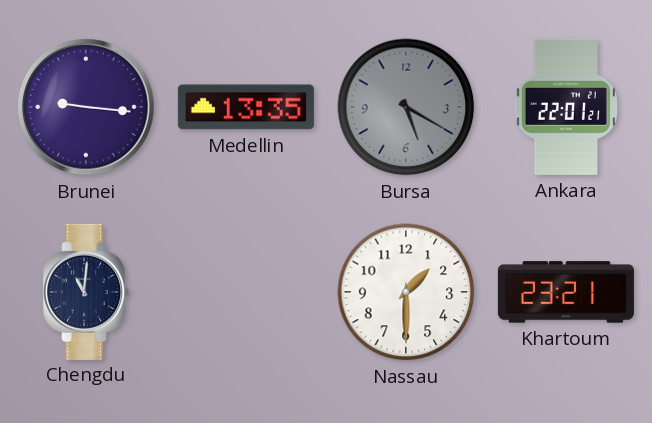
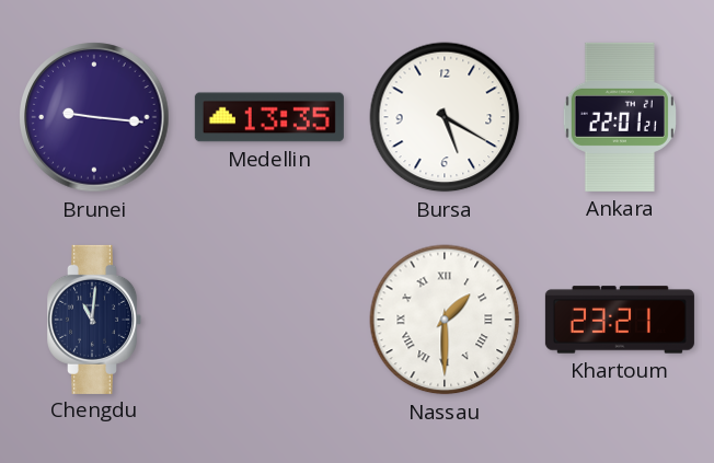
Bursa dial: grey -> white
Nassau numerals: Arabic -> Roman
